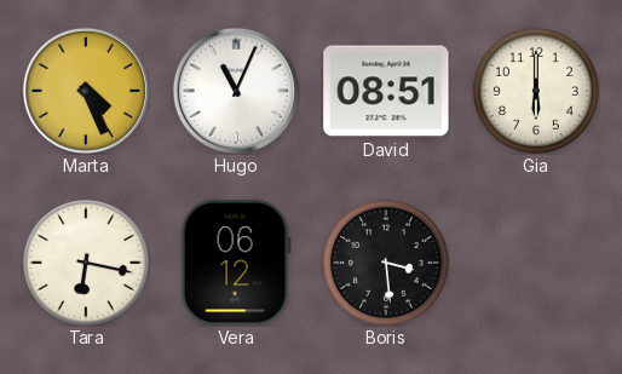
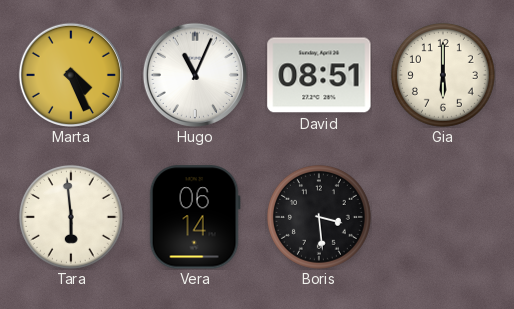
Tara: 6:17 -> 5:59
Vera: 06:12 -> 06:14
